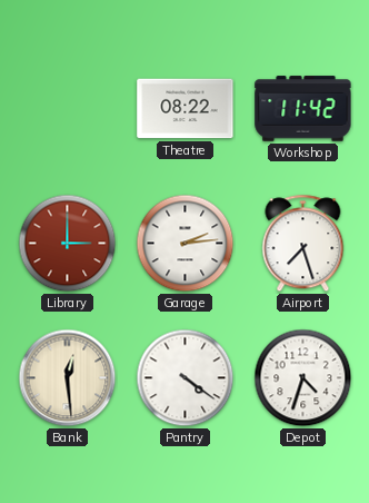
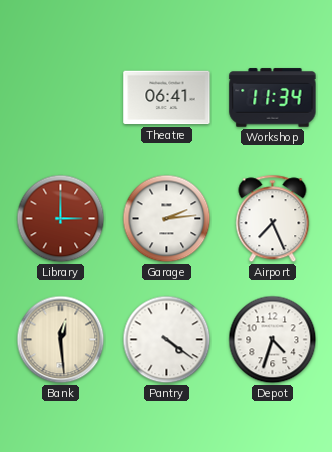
Theatre: 08:22 -> 06:41
Workshop: 11:42 -> 11:34
Airport: 7:27 -> 7:26
